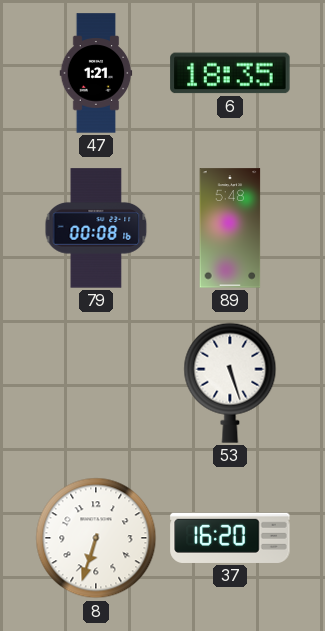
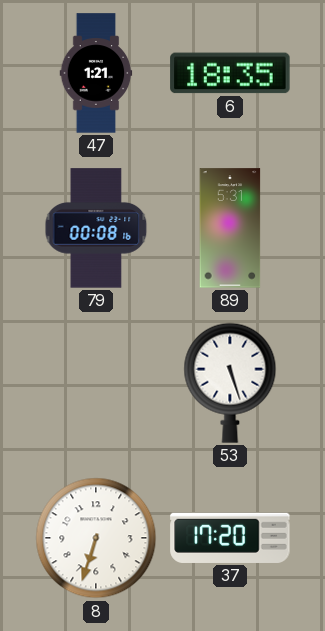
89: 5:48 -> 5:31
37: 16:20 -> 17:20
